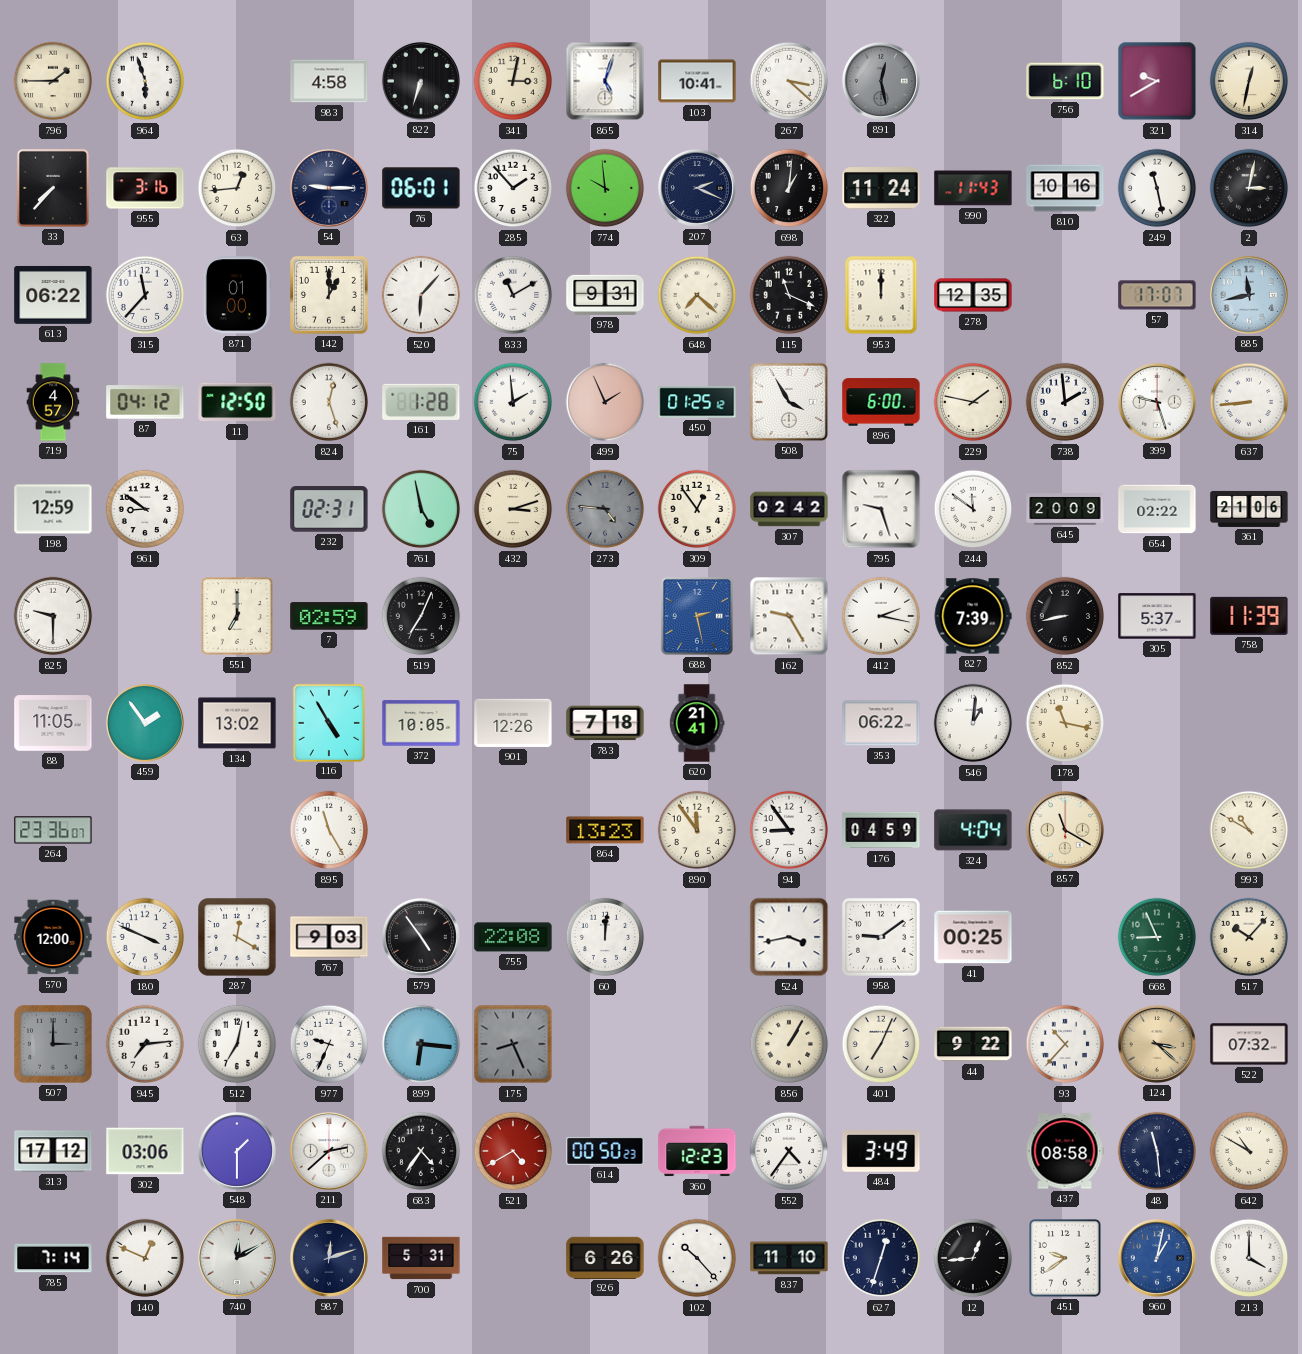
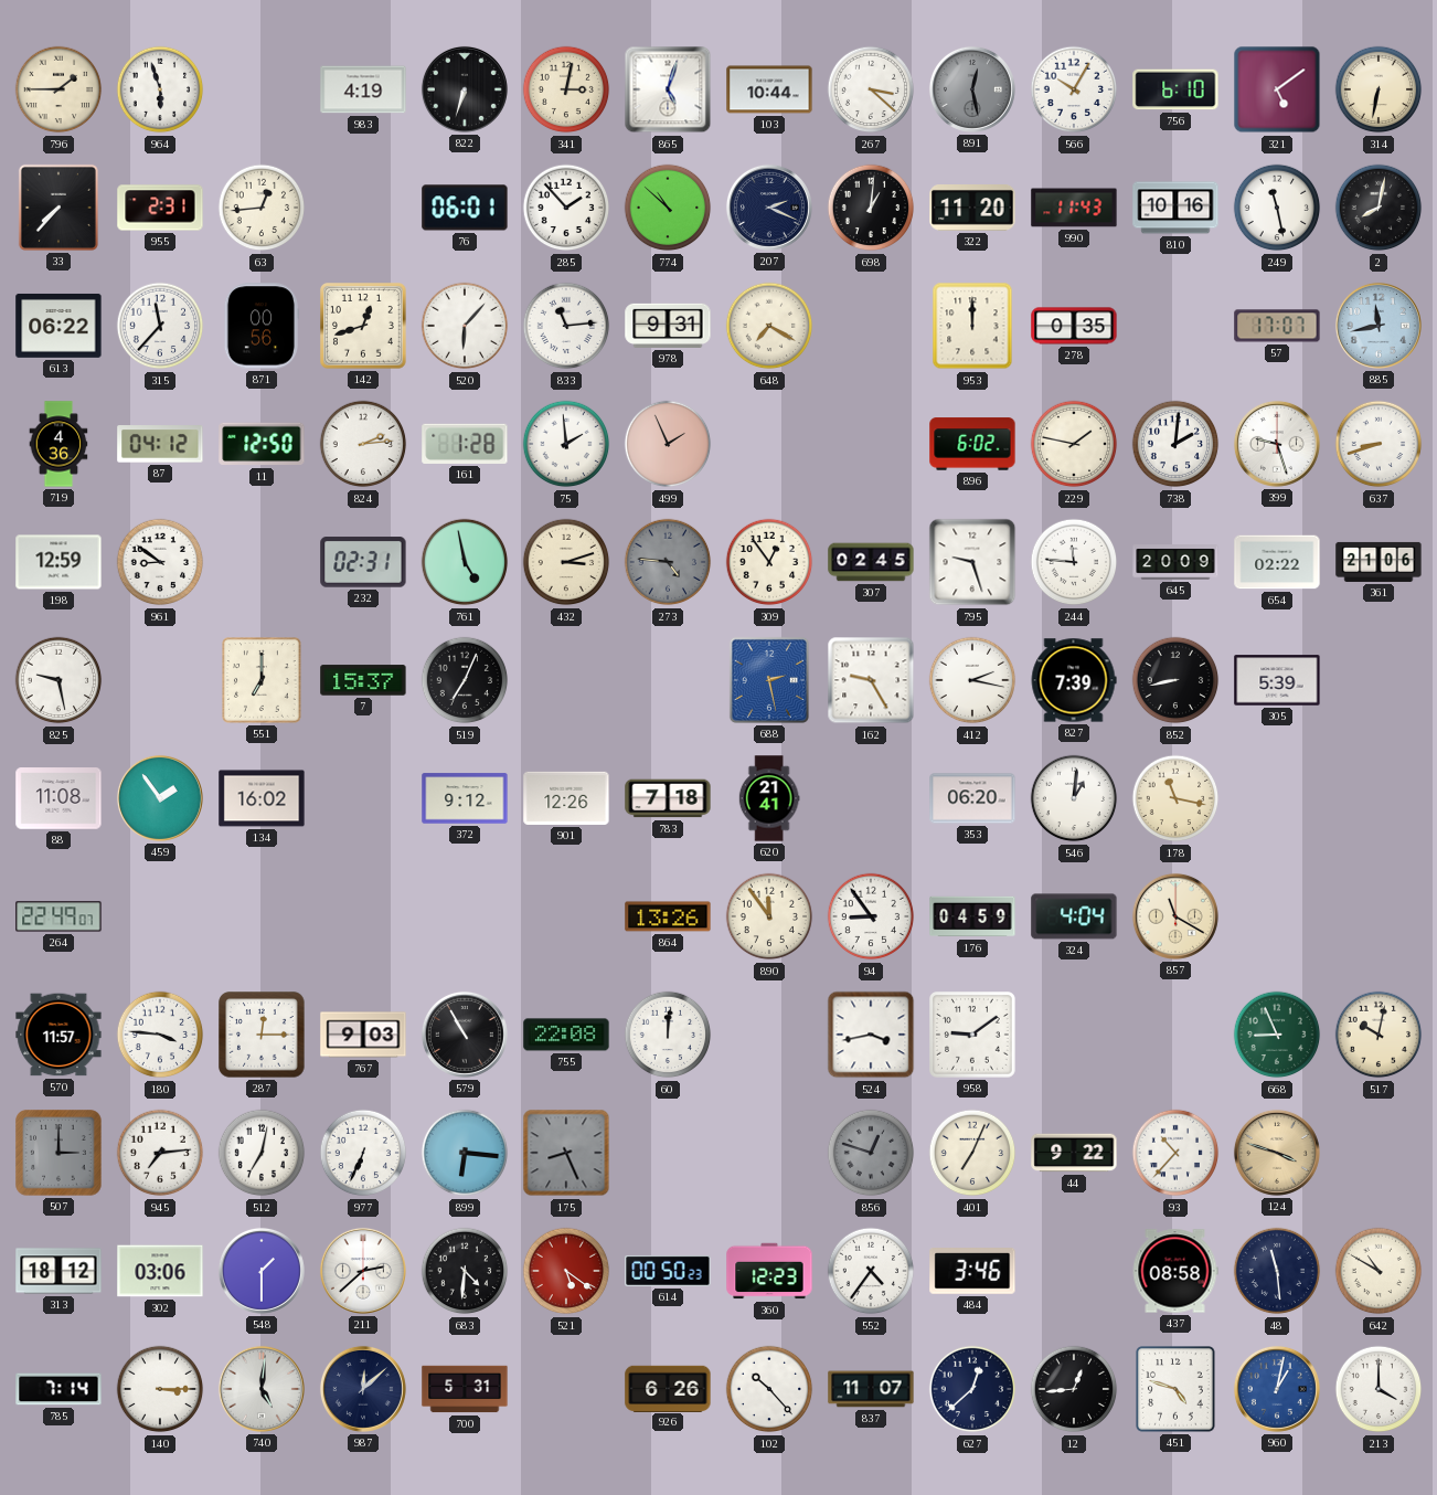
983: 4:58 -> 4:19
103: 10:41 -> 10:44
566: none -> 10:05
321: 9:40 -> 5:09
314: 12:32 -> 6:32
955: 3:16 -> 2:31
54: 9:15 -> none
774: 9:59 -> 10:52
322: 11:24 -> 11:20
2: 3:02 -> 8:02
871: 01:00 -> 00:56
142: 1:00 -> 12:42
833: 11:10 -> 11:14
648: 7:22 -> 7:20
115: 11:19 -> none
278: 12:35 -> 0:35
719: 4:57 -> 4:36
824: 12:27 -> 2:14
450: 01:25 -> none
508: 3:55 -> none
896: 6:00 -> 6:02
738: 1:59 -> 2:01
637: 8:44 -> 8:42
307: 02:42 -> 02:45
244: 11:51 -> 11:46
825: 9:30 -> 9:28
7: 02:59 -> 15:37
305: 5:37 -> 5:39
758: 11:39 -> none
88: 11:05 -> 11:08
134: 13:02 -> 16:02
116: 4:55 -> none
372: 10:05 -> 9:12
353: 06:22 -> 06:20
264: 23:36 -> 22:49
895: 11:25 -> none
864: 13:23 -> 13:26
993: 10:50 -> none
570: 12:00 -> 11:57
180: 3:49 -> 3:46
287: 12:20 -> 12:15
579: 4:54 -> 10:55
41: 00:25 -> none
517: 10:07 -> 10:02
977: 9:34 -> 6:34
856: 1:05 -> 12:48
856 dial: cream -> grey
124: 3:22 -> 3:48
522: 07:32 -> none
313: 17:12 -> 18:12
683: 4:36 -> 4:31
521: 4:40 -> 5:21
484: 3:49 -> 3:46
140: 12:49 -> 3:15
740: 12:10 -> 5:01
987: 12:12 -> 12:08
837: 11:10 -> 11:07
627: 12:33 -> 12:38
451: 9:39 -> 4:48
